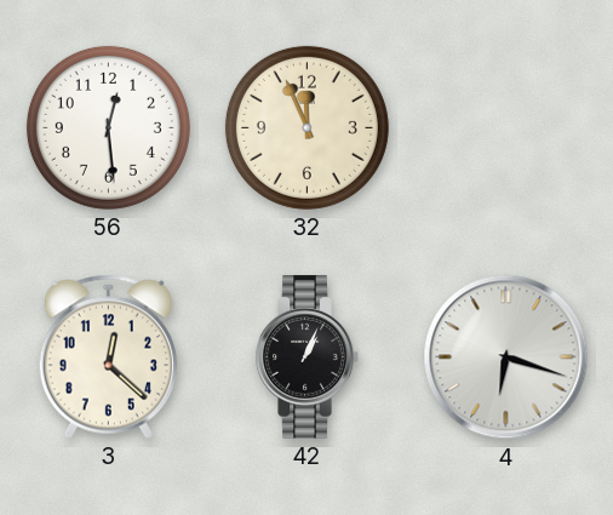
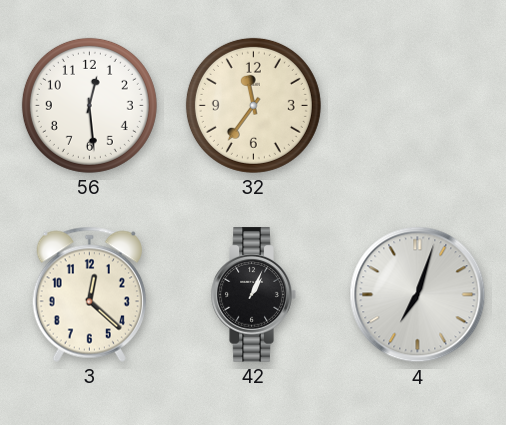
32: 11:56 -> 11:36
4: 6:18 -> 7:03
